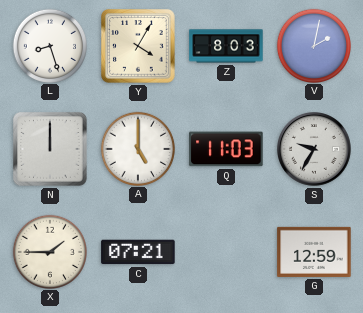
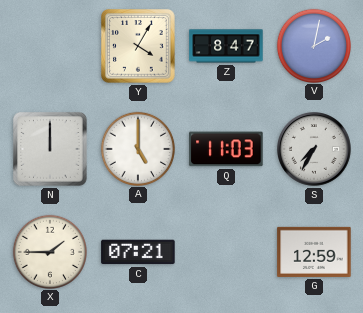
L: 8:27 -> none
Z: 8:03 -> 8:47
S: 9:35 -> 7:35
